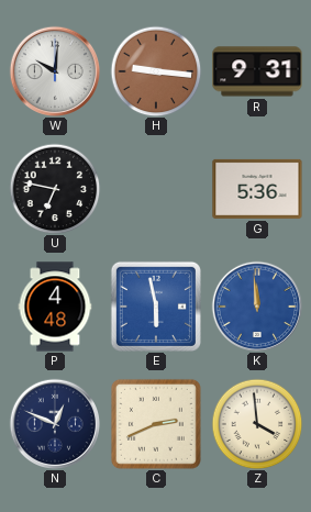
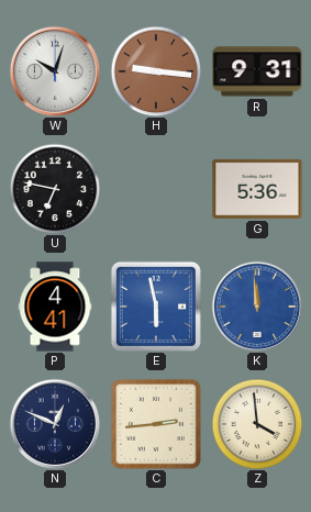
W: 10:01 -> 10:03
P: 4:48 -> 4:41
C: 2:41 -> 2:44
